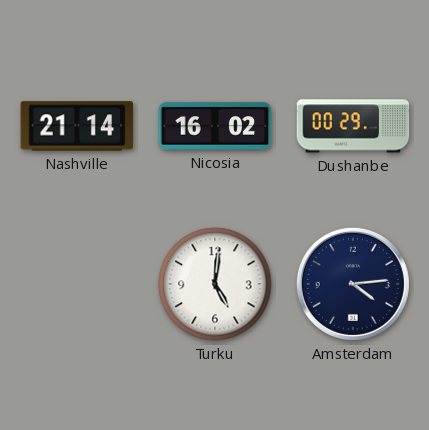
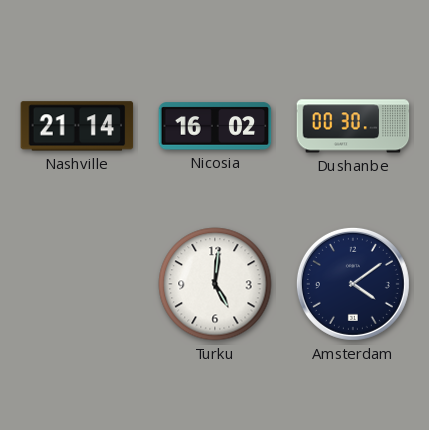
Dushanbe: 00:29 -> 00:30
Amsterdam: 4:14 -> 4:09
